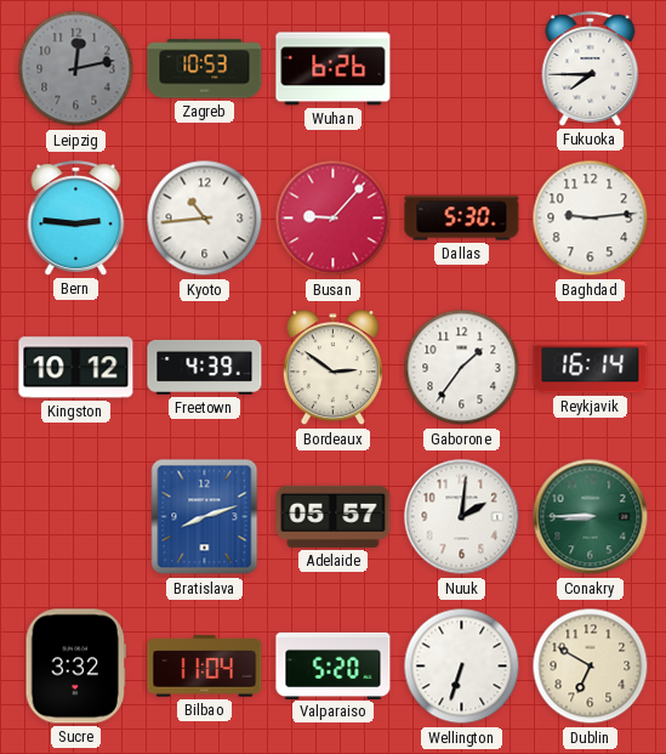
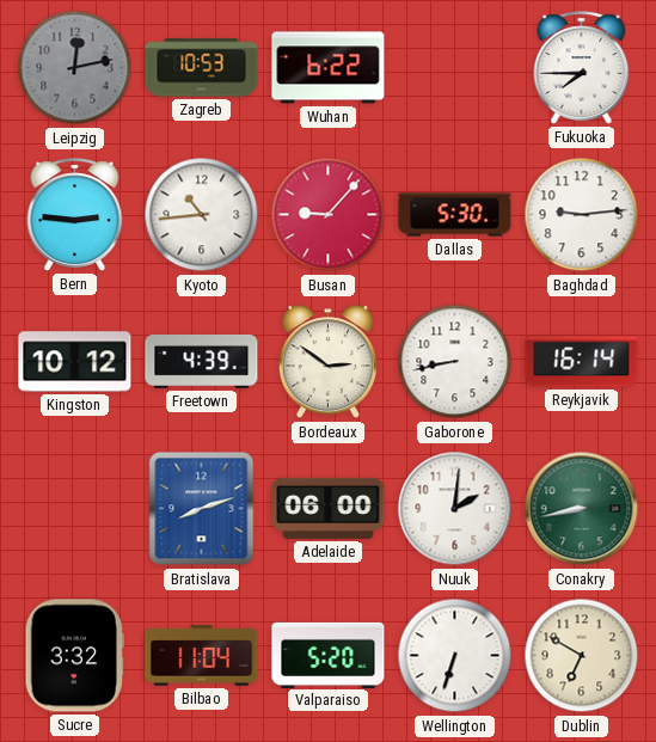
Wuhan: 6:26 -> 6:22
Gaborone: 1:36 -> 8:43
Adelaide: 05:57 -> 06:00
Conakry: 8:45 -> 8:43
